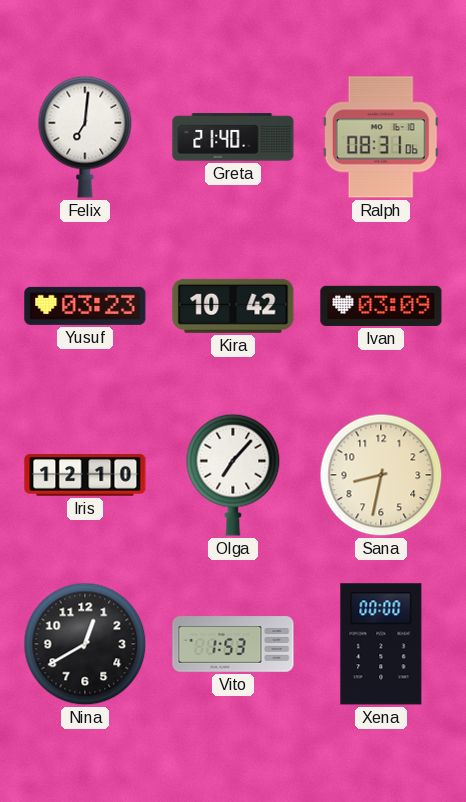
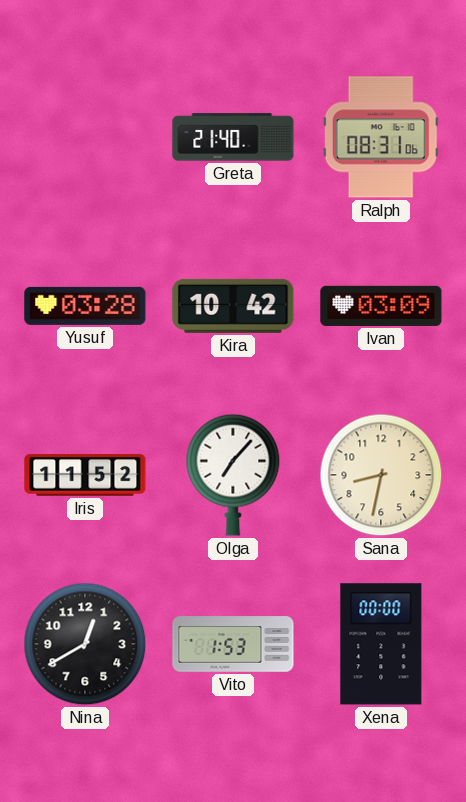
Felix: 7:01 -> none
Yusuf: 03:23 -> 03:28
Iris: 12:10 -> 11:52
